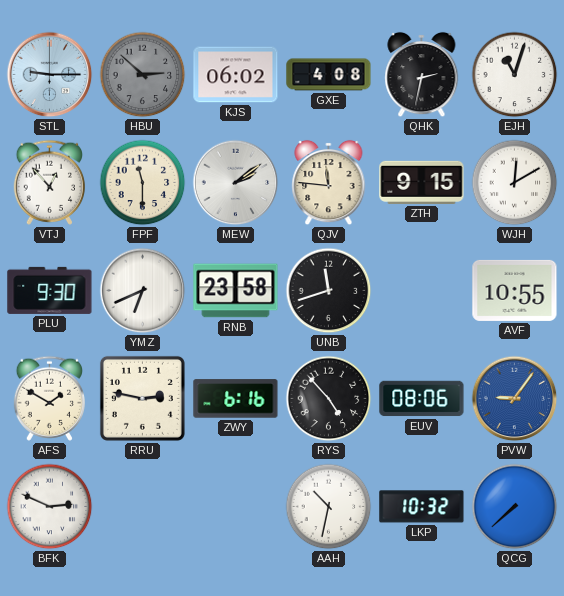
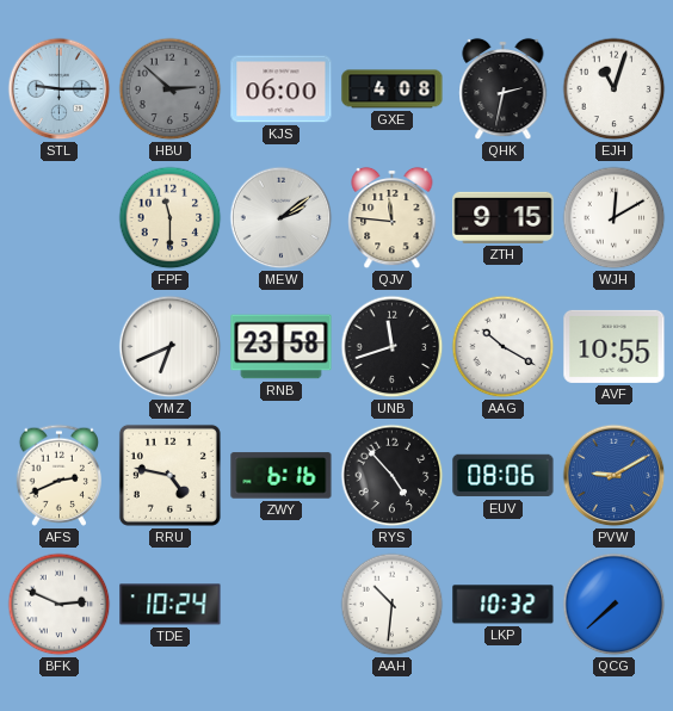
KJS: 06:02 -> 06:00
VTJ: 12:53 -> none
PLU: 9:30 -> none
AAG: none -> 10:20
AFS: 1:50 -> 2:41
RRU: 2:47 -> 4:47
PVW: 9:06 -> 9:10
TDE: none -> 10:24
AAH: 10:32 -> 10:31
